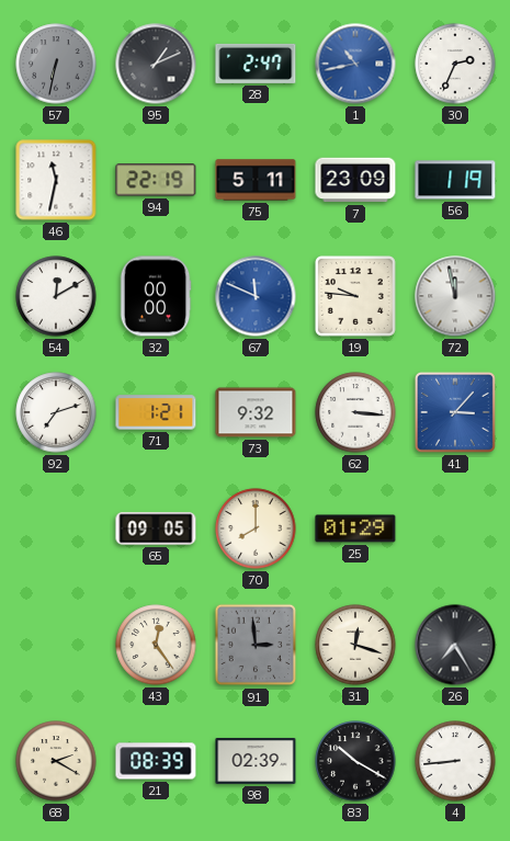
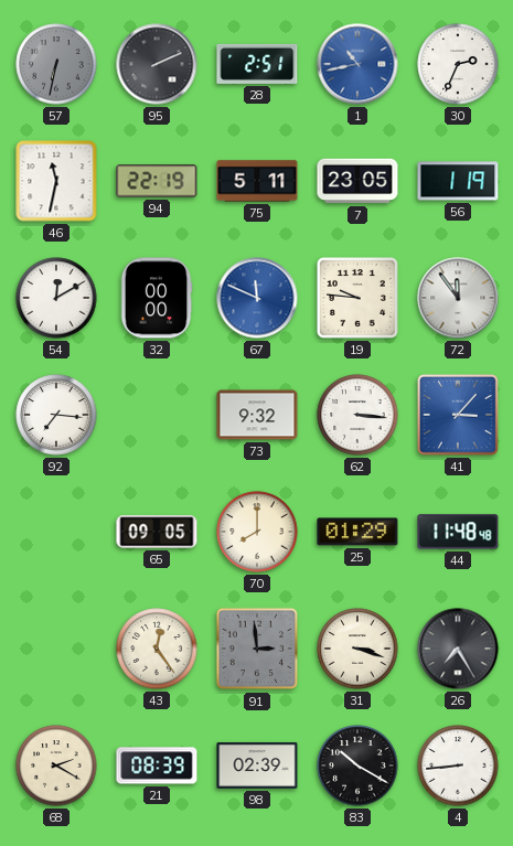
95: 1:11 -> 2:11
28: 2:47 -> 2:51
7: 23:09 -> 23:05
72: 11:58 -> 11:54
92: 7:12 -> 7:16
71: 1:21 -> none
44: none -> 11:48
31: 12:18 -> 3:18
